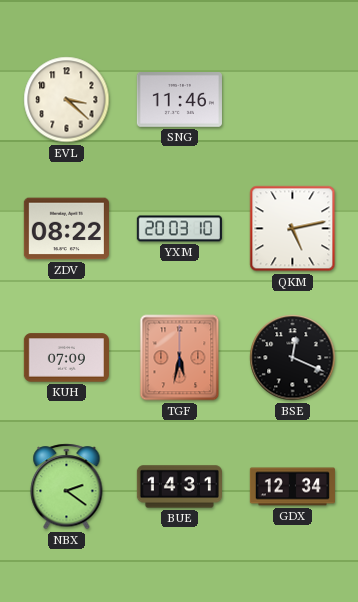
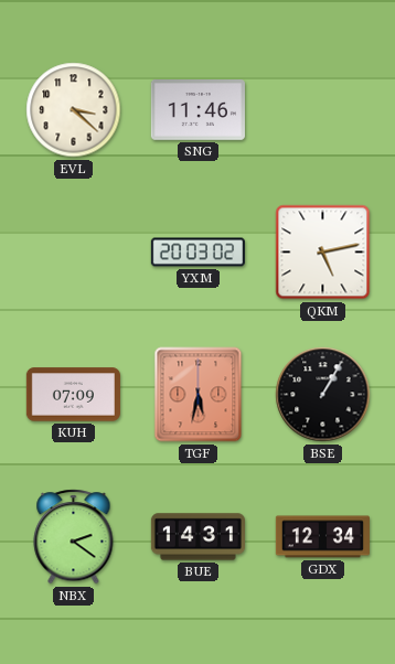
ZDV: 08:22 -> none
YXM: 20:03:10 -> 20:03:02
BSE: 12:19 -> 1:05
